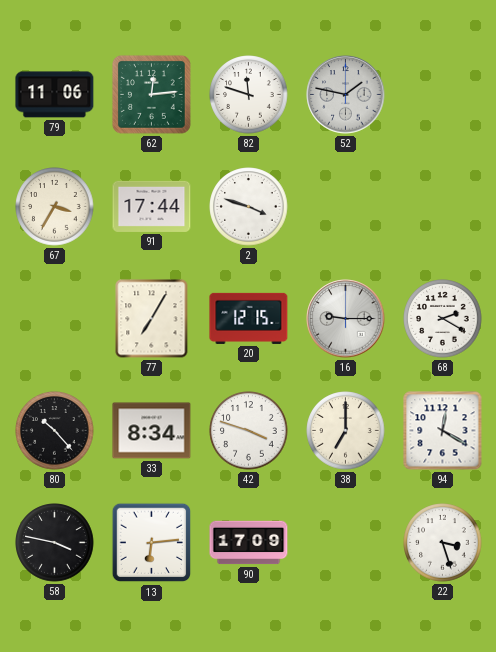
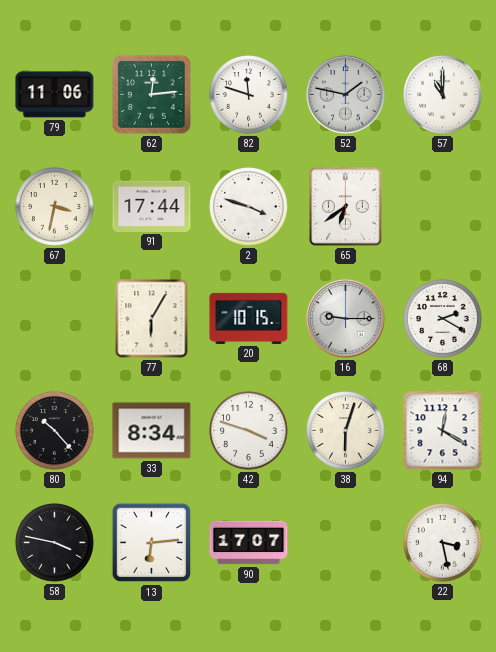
57: none -> 11:00
67: 3:35 -> 3:32
65: none -> 6:39
77: 7:05 -> 6:05
20: 12:15 -> 10:15
38: 7:00 -> 6:03
90: 17:09 -> 17:07
22: 3:27 -> 3:28
